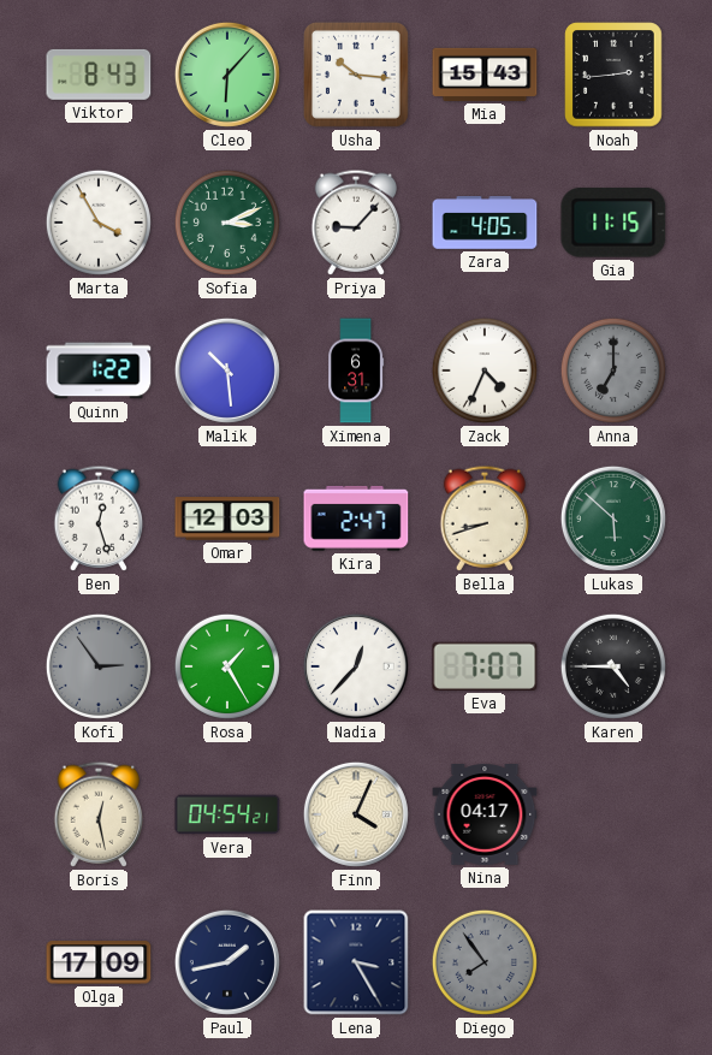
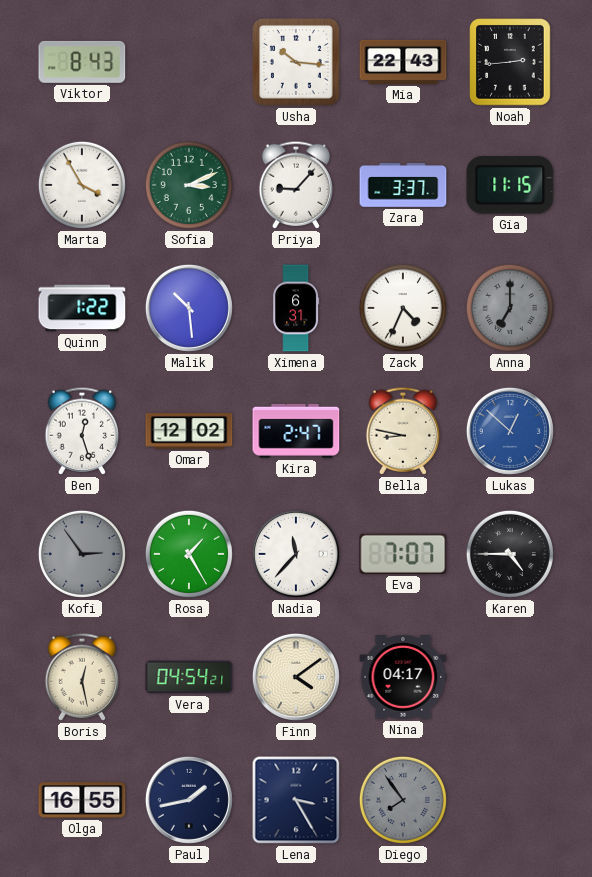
Cleo: 6:07 -> none
Mia: 15:43 -> 22:43
Zara: 4:05 -> 3:37
Omar: 12:03 -> 12:02
Bella: 8:42 -> 8:47
Lukas: 5:52 -> 12:52
Lukas dial: green -> blue
Nadia: 12:37 -> 11:37
Finn: 4:04 -> 4:09
Olga: 17:09 -> 16:55
